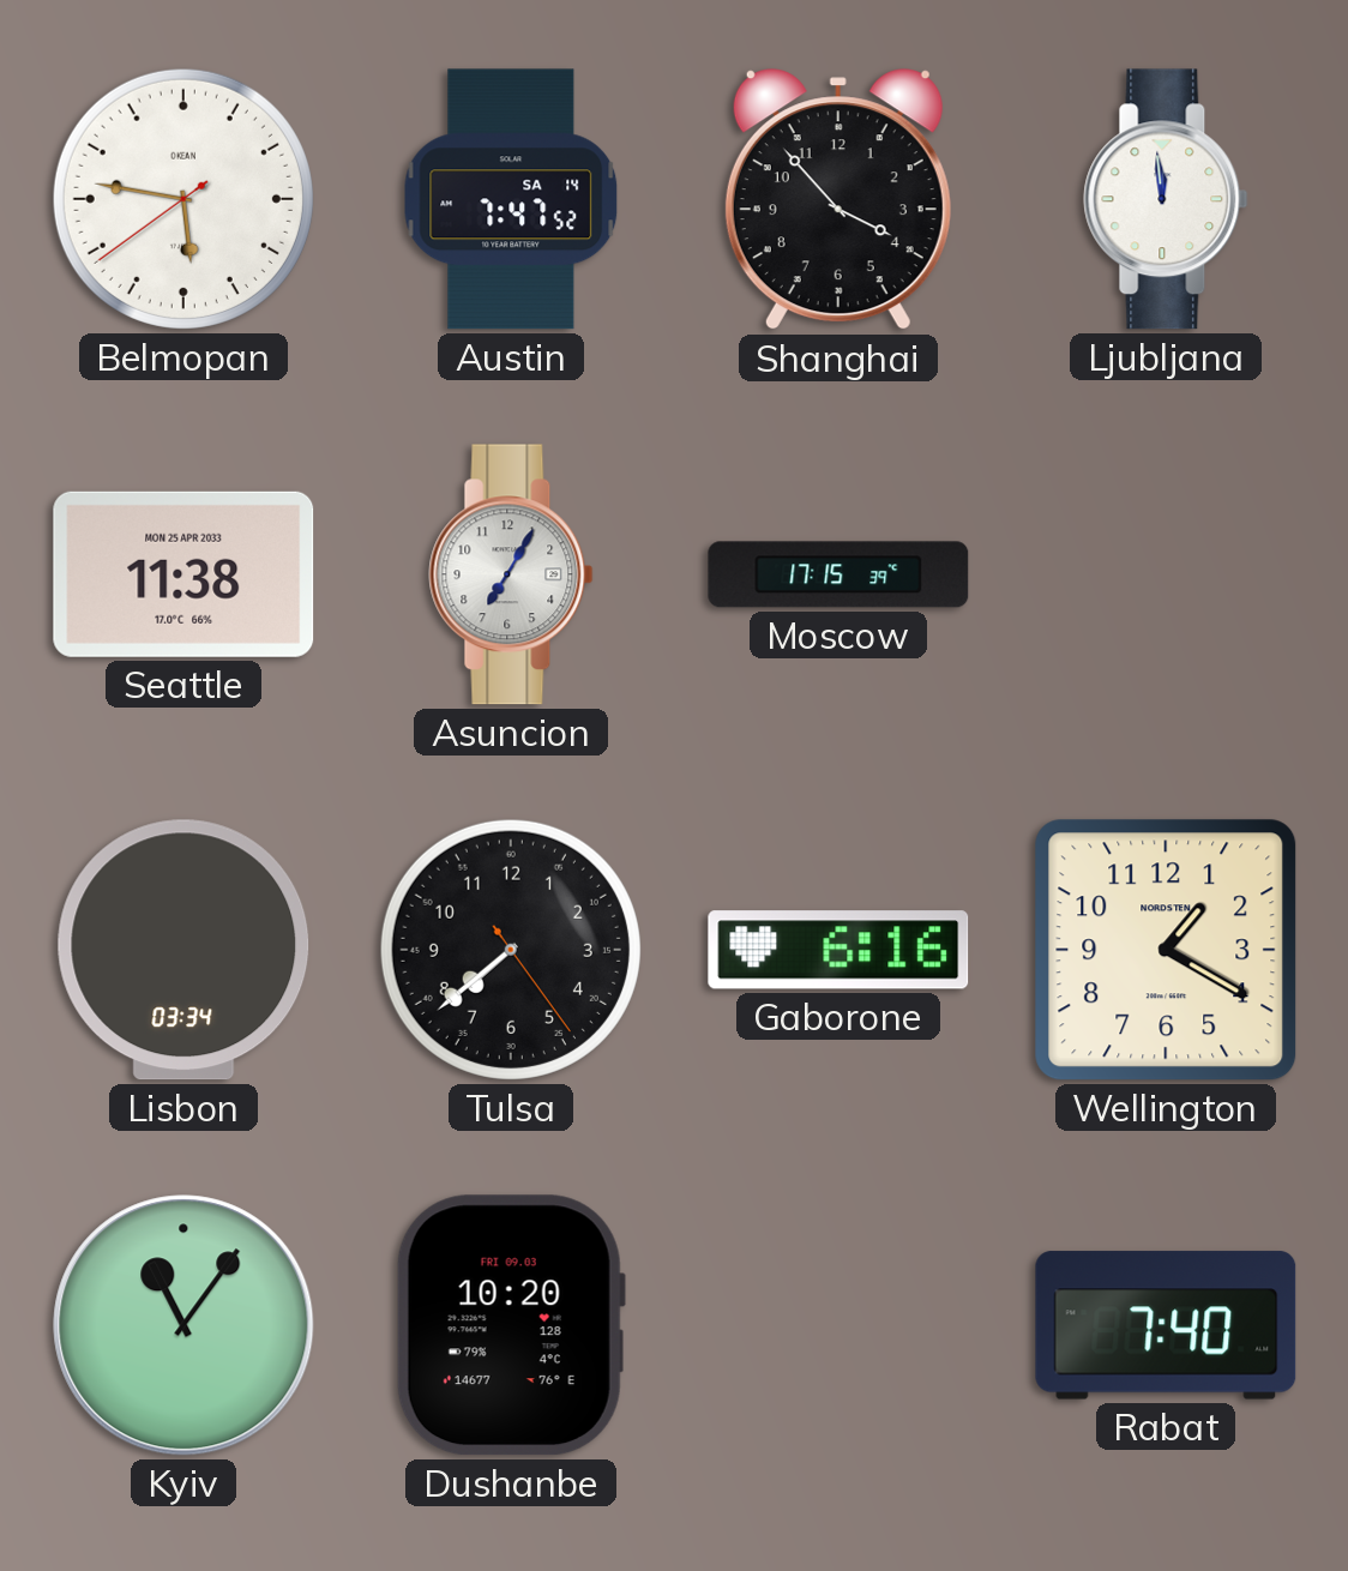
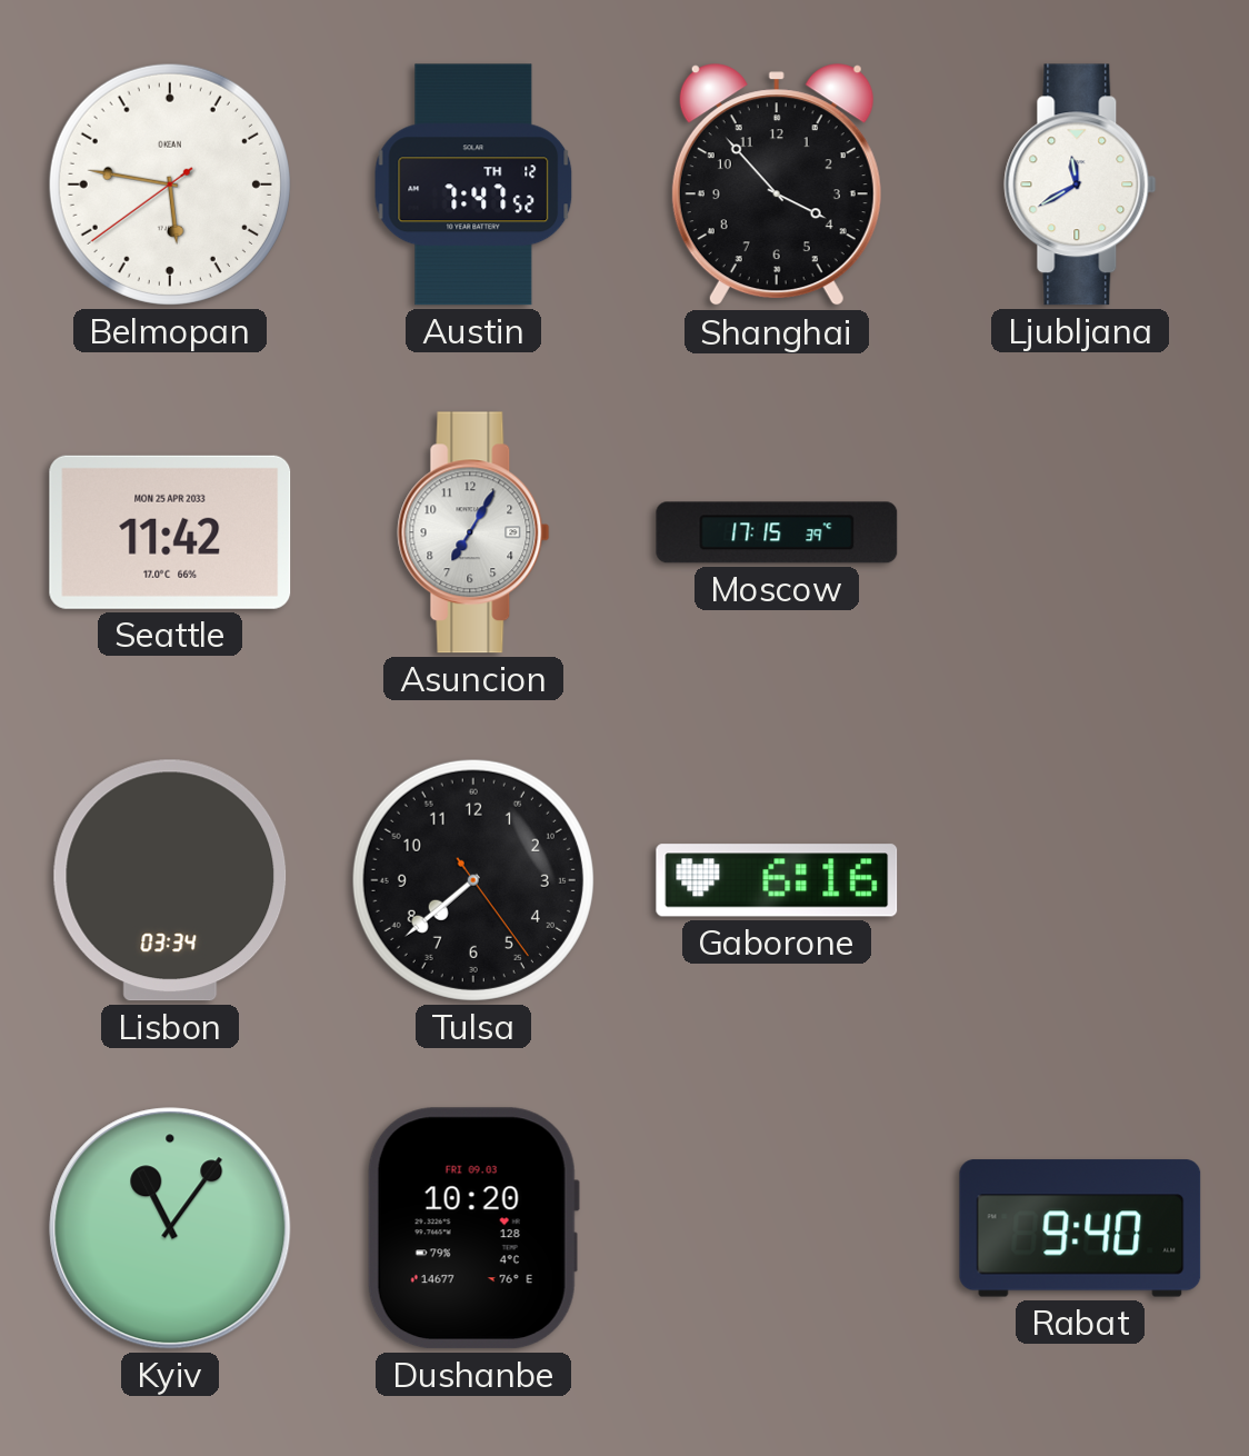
Austin date: SA 14 -> TH 12
Ljubljana: 11:59 -> 11:40
Seattle: 11:38 -> 11:42
Wellington: 1:20 -> none
Rabat: 7:40 -> 9:40
